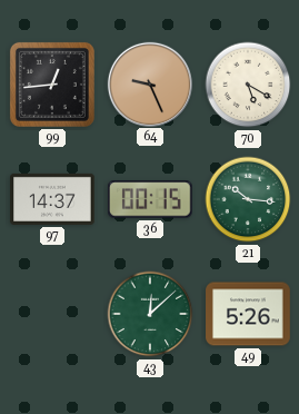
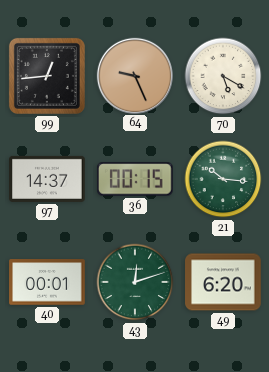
40: none -> 00:01
43: 12:08 -> 12:12
49: 5:26 -> 6:20
